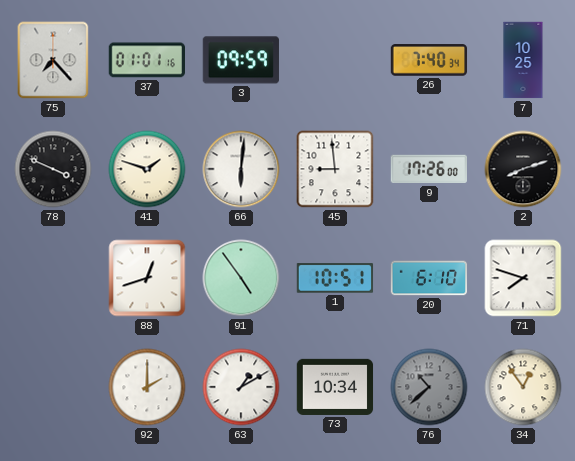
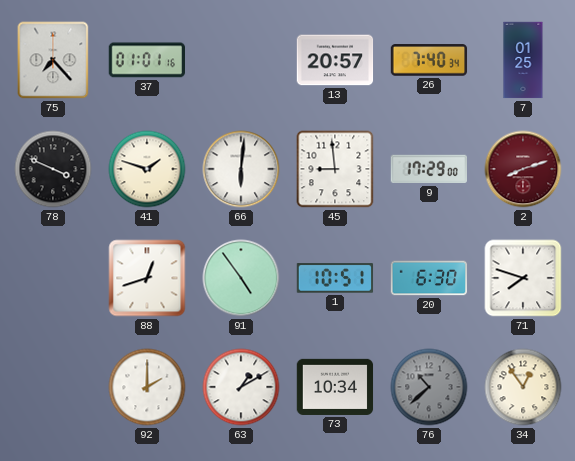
3: 09:59 -> none
13: none -> 20:57
7: 10:25 -> 01:25
9: 17:26 -> 17:29
2 dial: black -> burgundy
20: 6:10 -> 6:30
